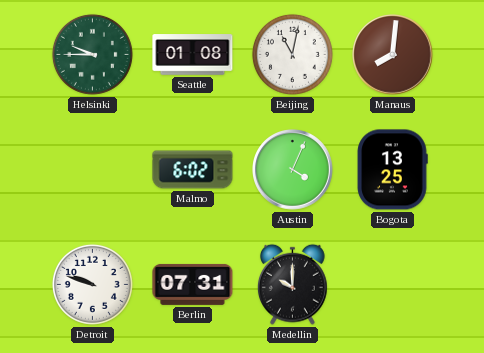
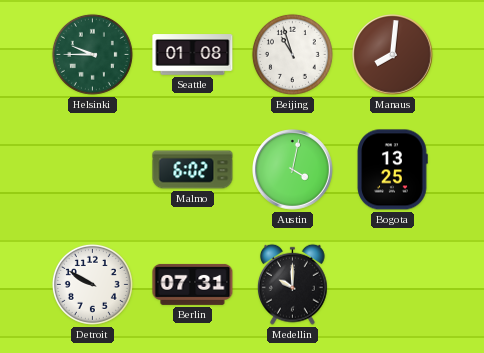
Beijing: 11:02 -> 10:57
Austin: 4:04 -> 4:02
Detroit: 9:48 -> 9:50
